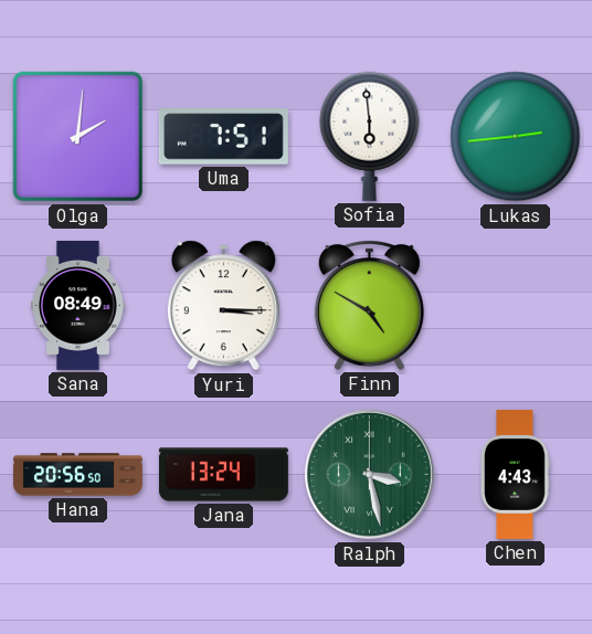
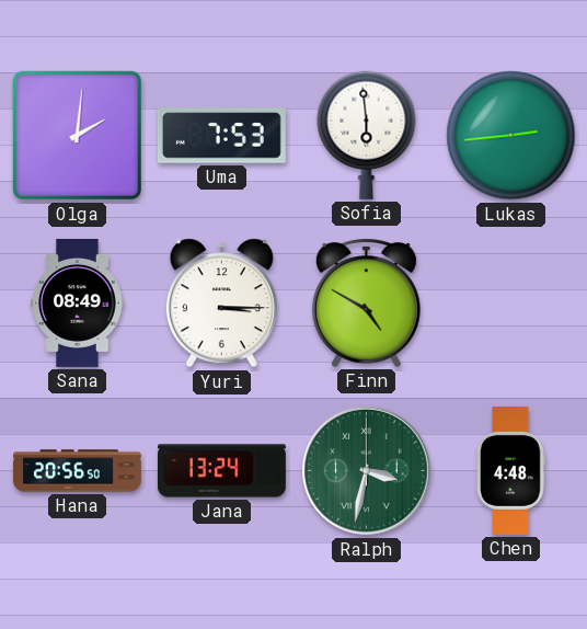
Uma: 7:51 -> 7:53
Ralph: 3:28 -> 3:32
Chen: 4:43 -> 4:48
